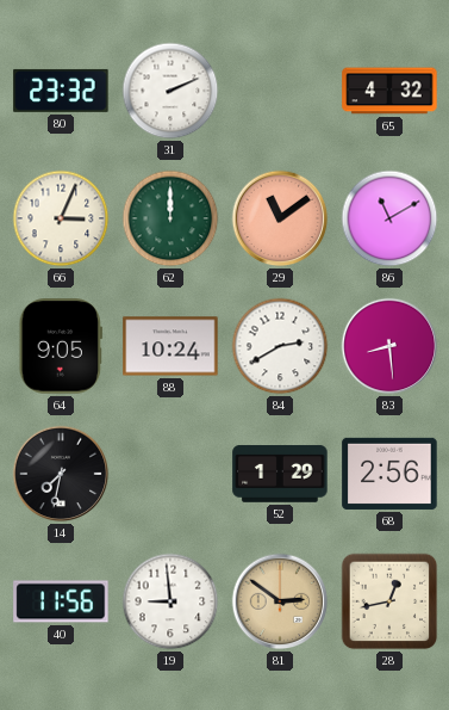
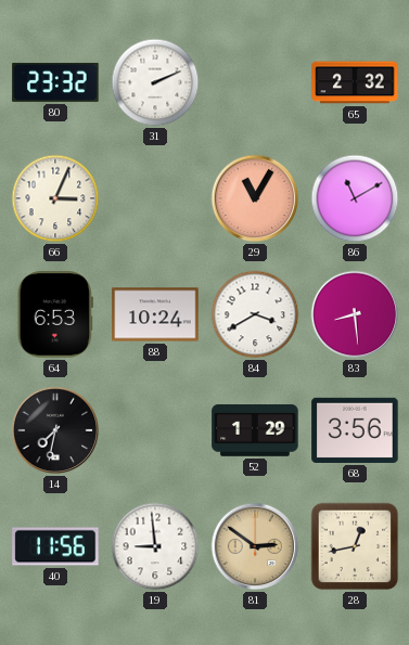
65: 4:32 -> 2:32
62: 12:00 -> none
29: 11:09 -> 11:05
64: 9:05 -> 6:53
84: 2:40 -> 3:40
68: 2:56 -> 3:56
